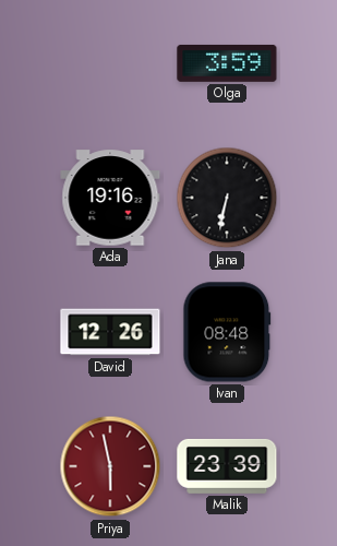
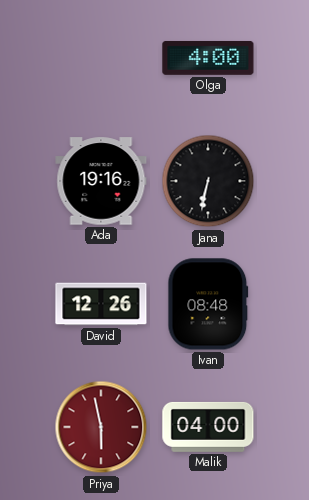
Olga: 3:59 -> 4:00
Malik: 23:39 -> 04:00
